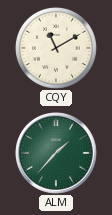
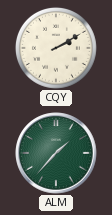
CQY: 11:10 -> 2:10
